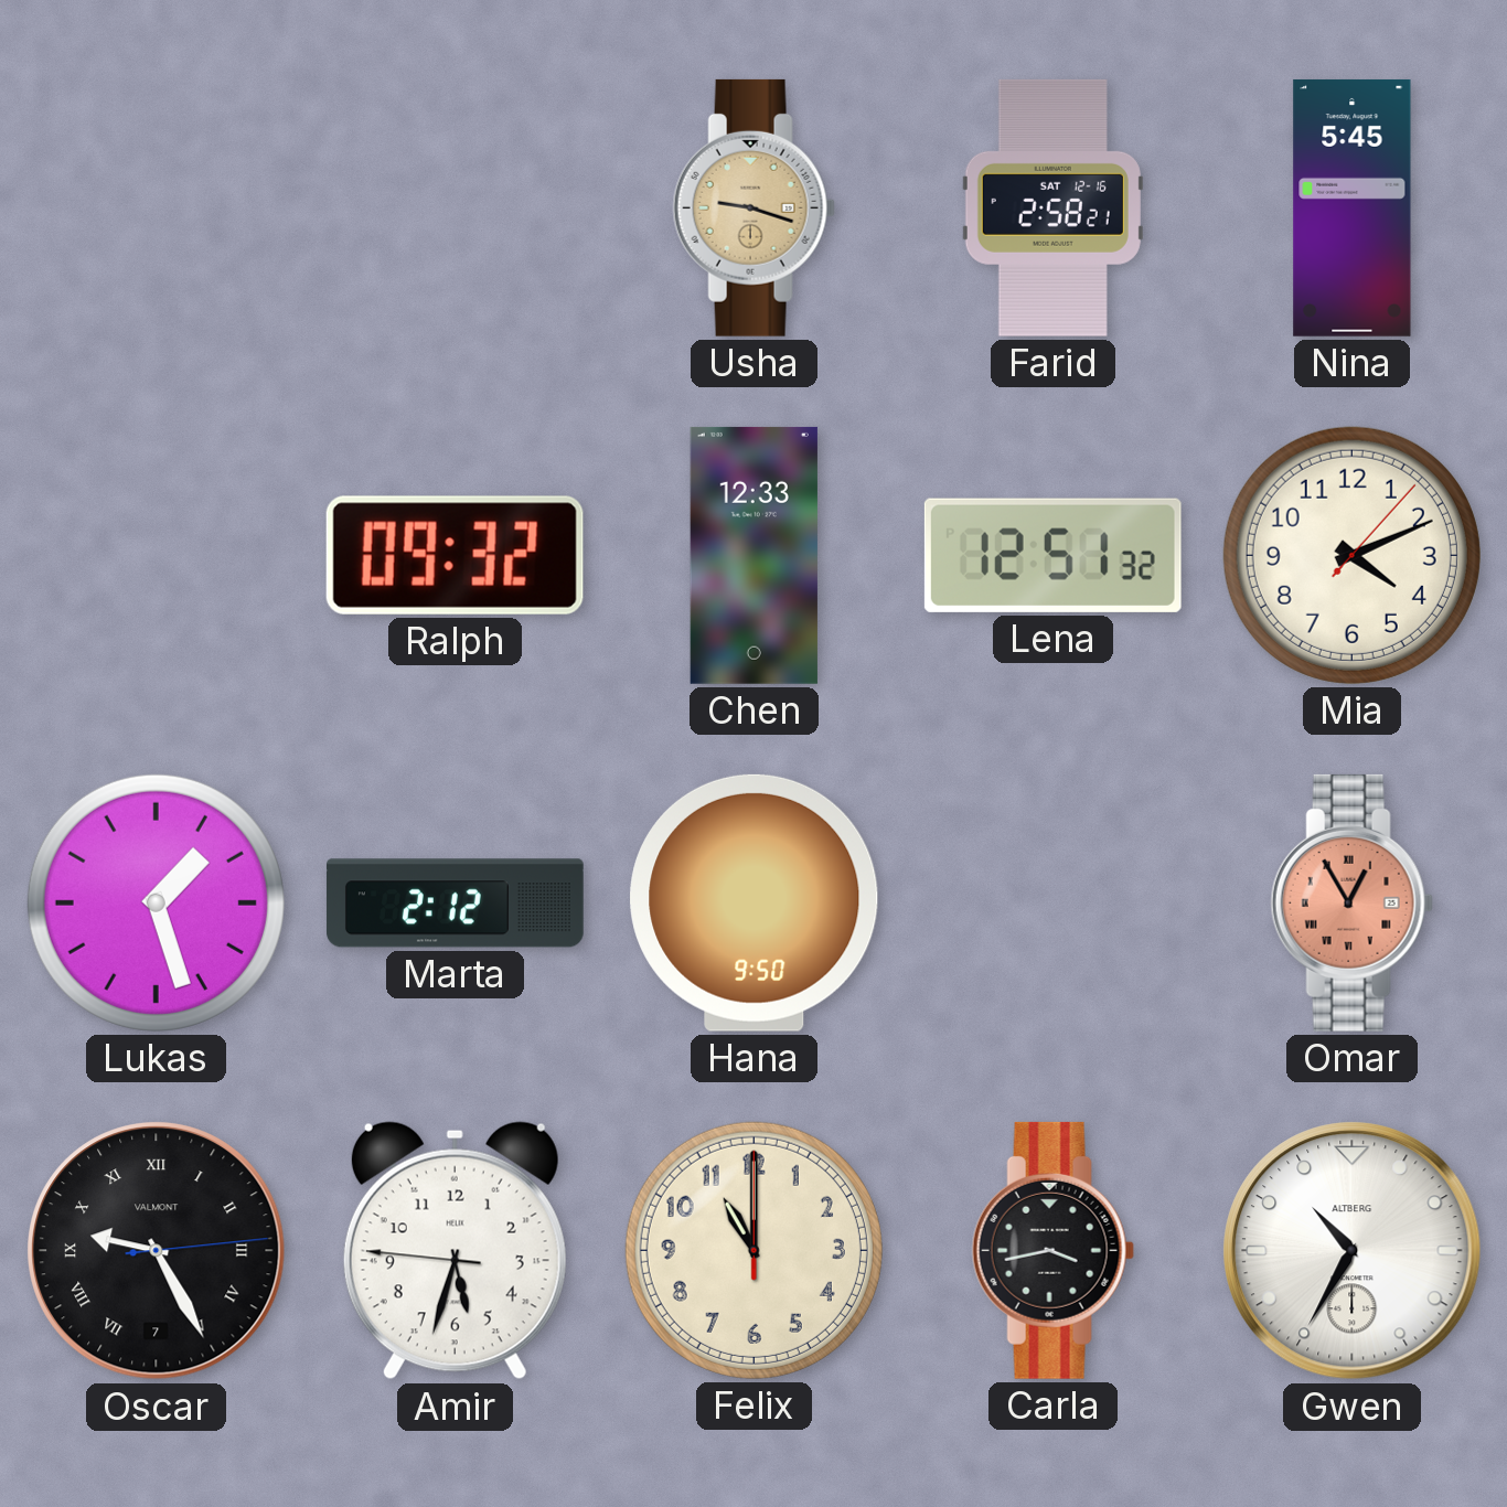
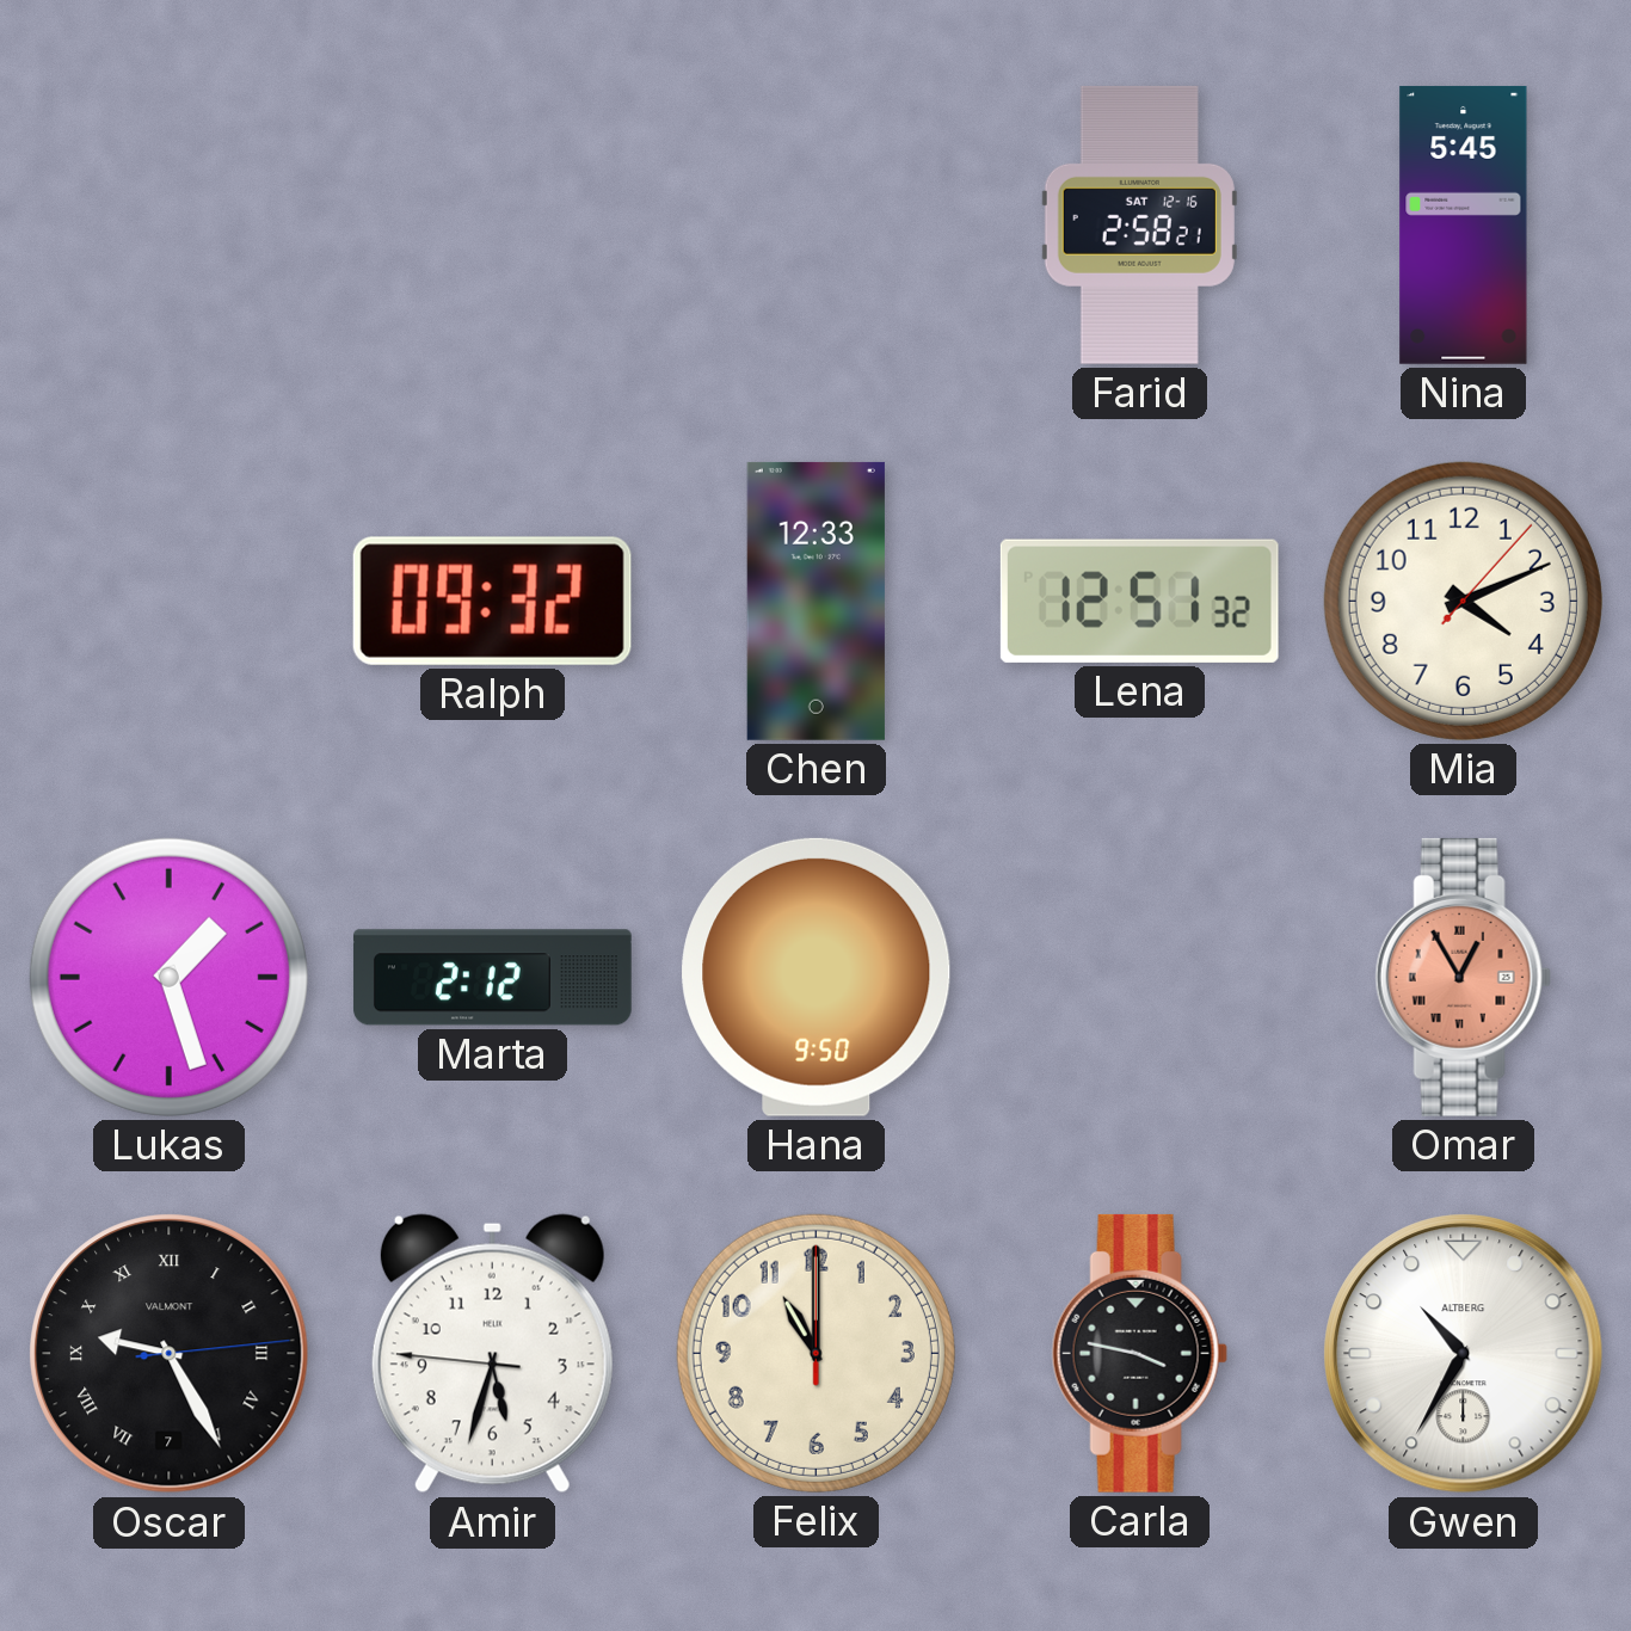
Usha: 9:18 -> none
Carla: 3:43 -> 3:47
